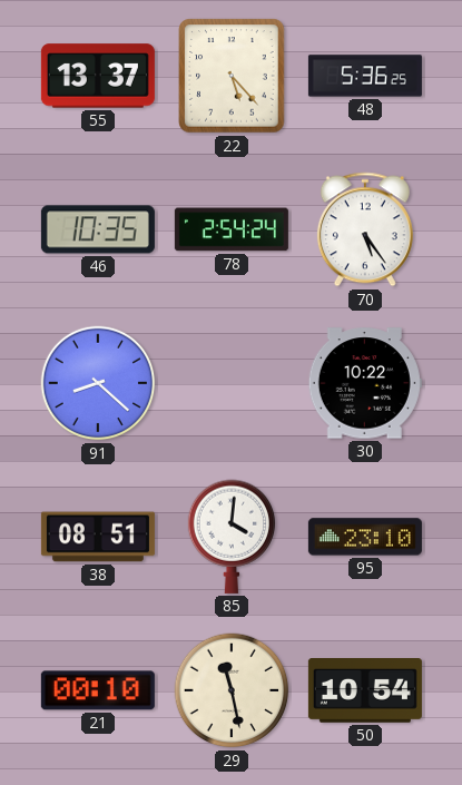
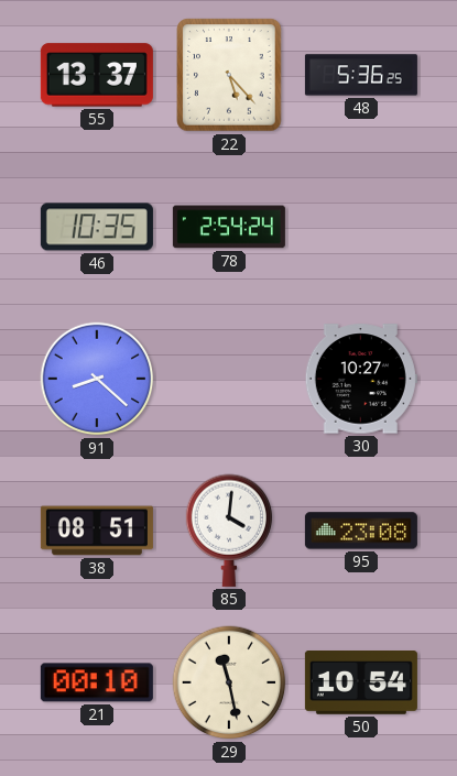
70: 5:24 -> none
30: 10:22 -> 10:27
95: 23:10 -> 23:08
